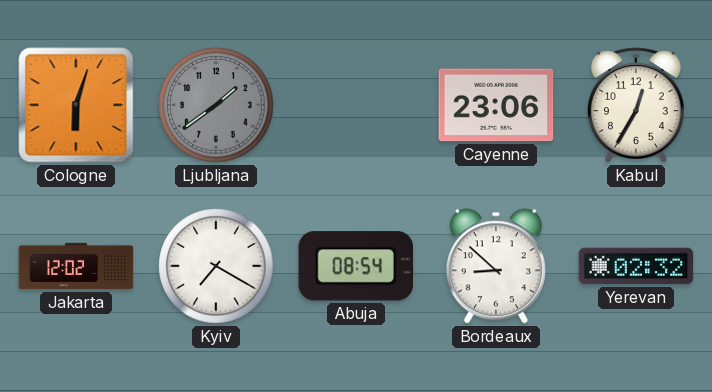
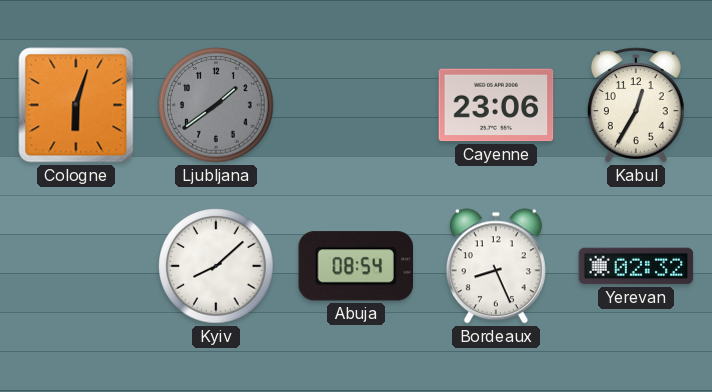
Jakarta: 12:02 -> none
Kyiv: 7:20 -> 8:08
Bordeaux: 8:52 -> 8:26
